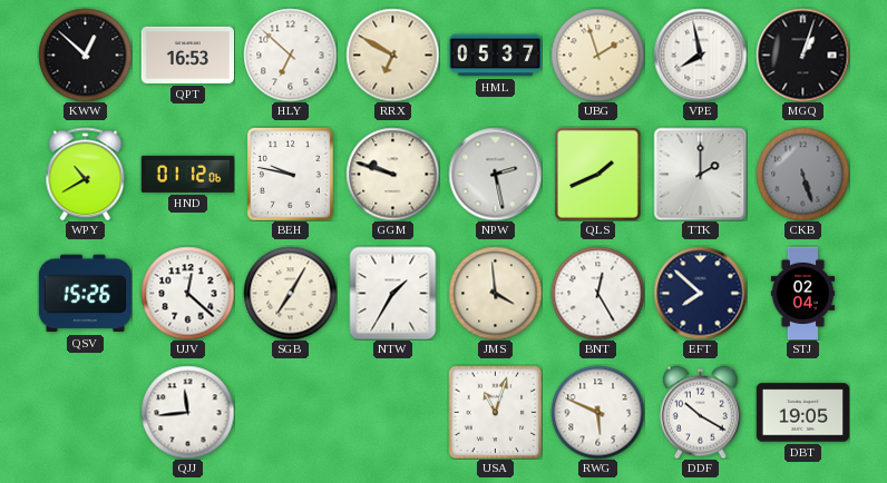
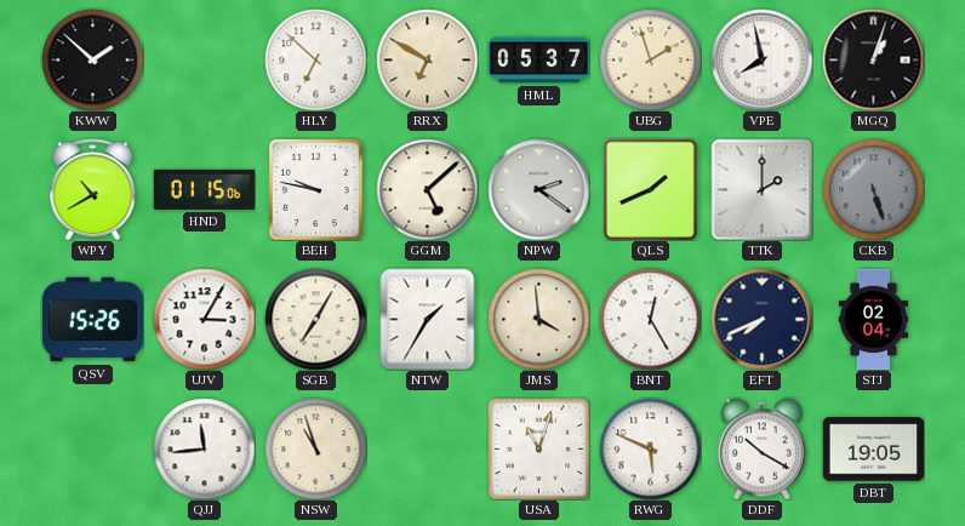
KWW: 12:52 -> 1:52
QPT: 16:53 -> none
HND: 01:12 -> 01:15
GGM: 9:48 -> 5:08
NPW: 2:28 -> 2:21
UJV: 12:22 -> 3:05
EFT: 7:52 -> 7:41
NSW: none -> 10:57
